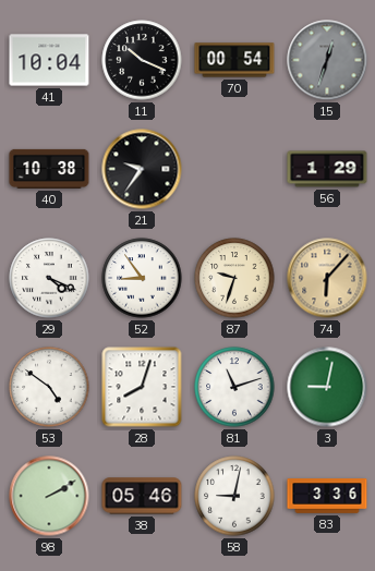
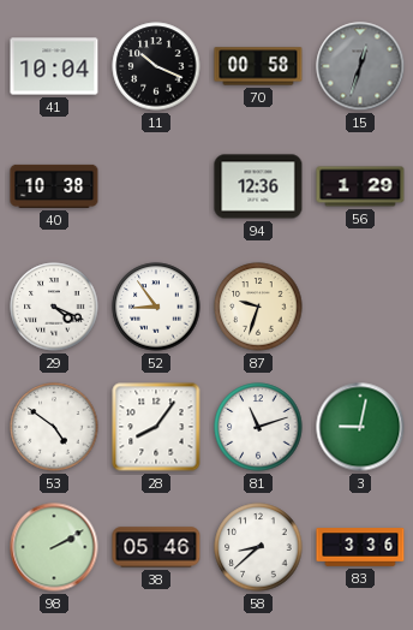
70: 00:54 -> 00:58
21: 9:36 -> none
94: none -> 12:36
74: 6:07 -> none
28: 8:03 -> 8:06
58: 9:02 -> 8:38
